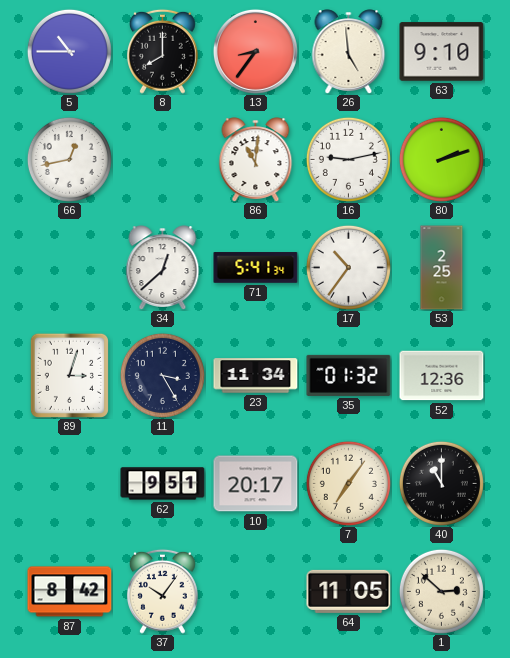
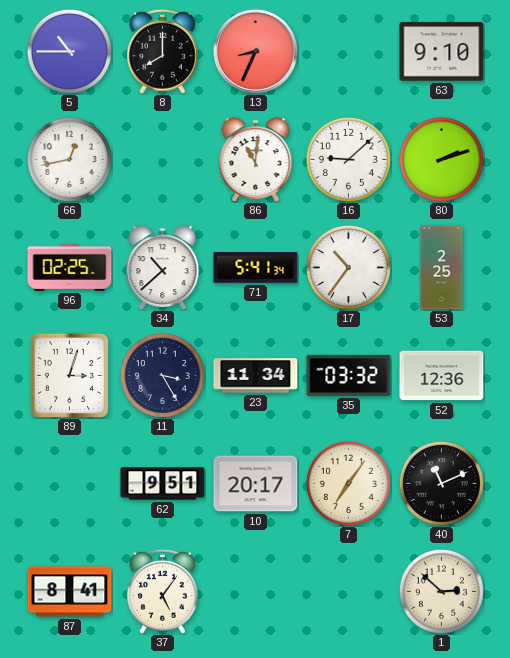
13: 8:36 -> 8:34
26: 4:59 -> none
16: 9:13 -> 9:08
96: none -> 02:25
34: 12:38 -> 10:38
35: 01:32 -> 03:32
40: 11:00 -> 11:11
87: 8:42 -> 8:41
37: 10:06 -> 5:06
64: 11:05 -> none
